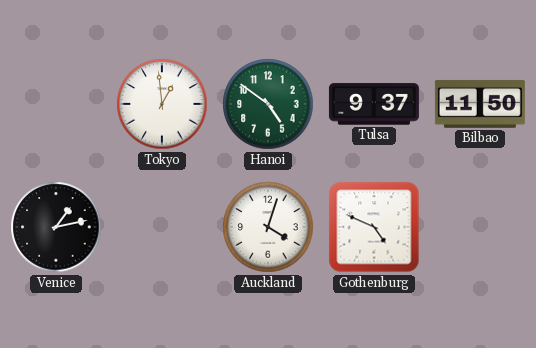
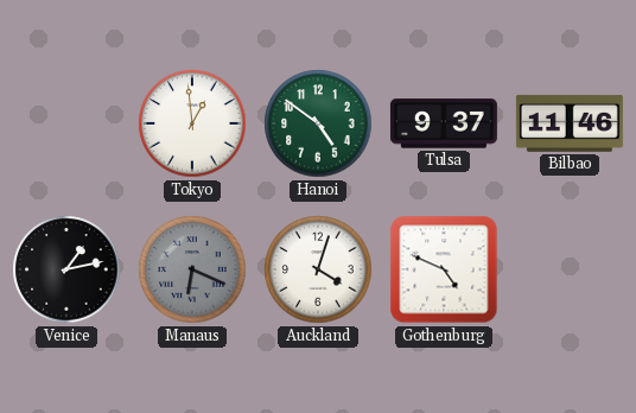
Bilbao: 11:50 -> 11:46
Manaus: none -> 6:19
